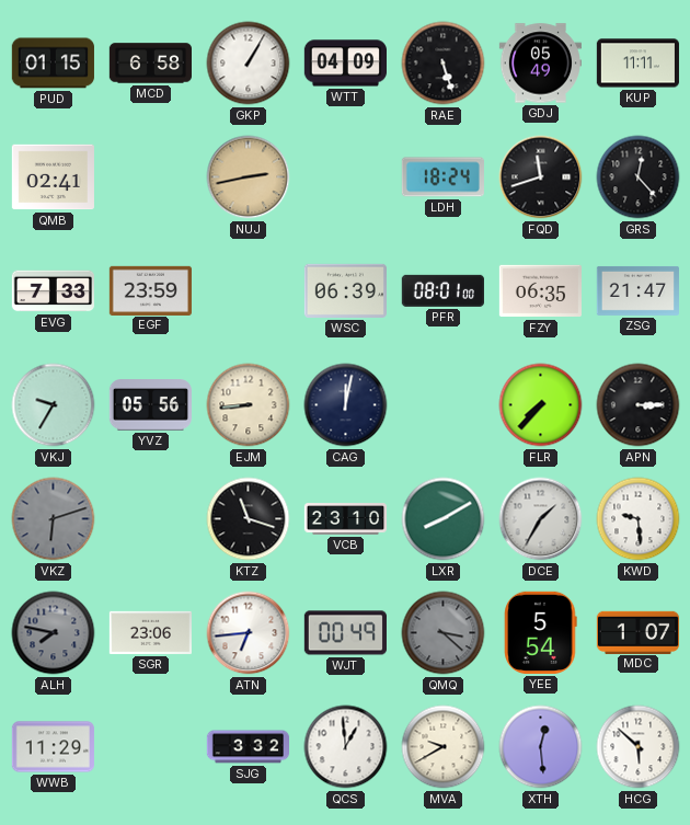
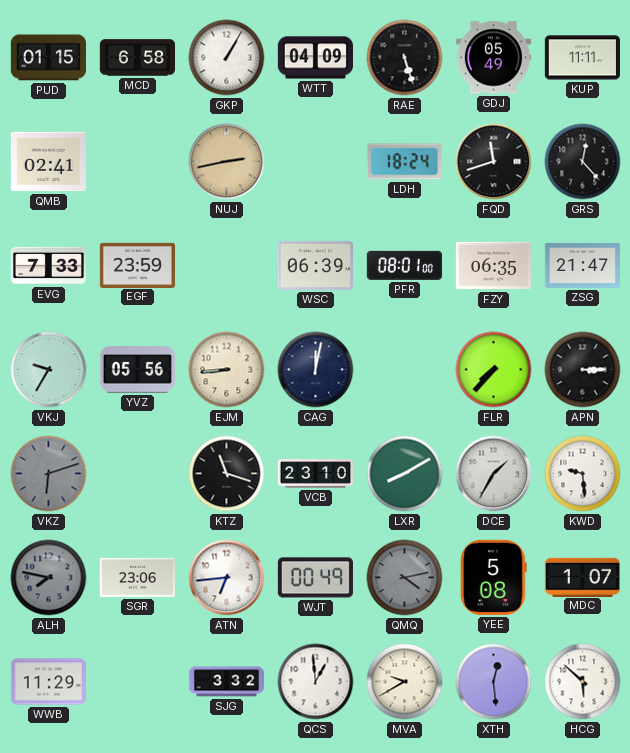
QMQ: 3:22 -> 4:13
YEE: 5:54 -> 5:08
